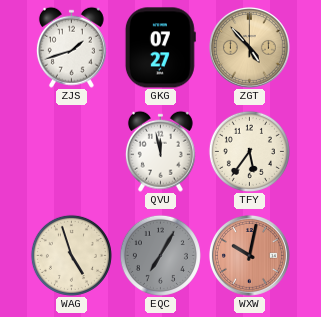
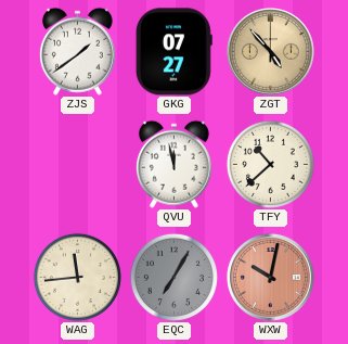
ZJS: 1:42 -> 1:39
TFY: 5:36 -> 10:38
WAG: 4:57 -> 11:44
